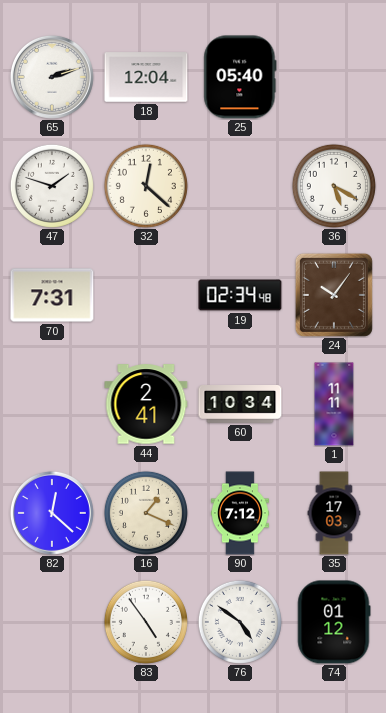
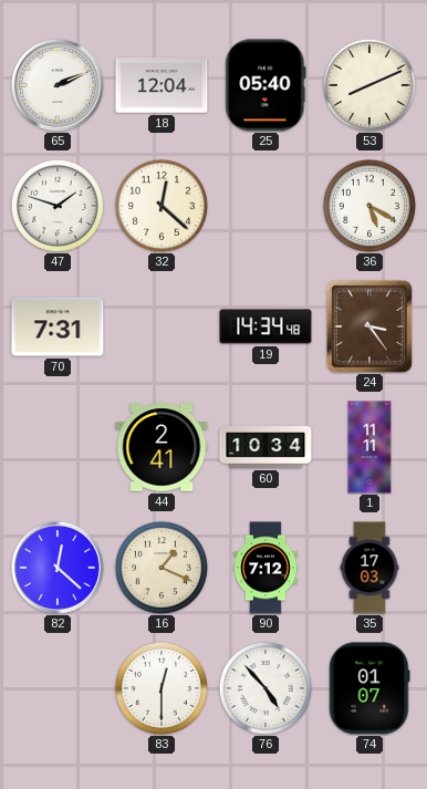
65: 2:12 -> 2:11
53: none -> 8:11
19: 02:34 -> 14:34
24: 10:06 -> 3:24
83: 4:54 -> 12:30
76: 4:51 -> 4:53
74: 01:12 -> 01:07
